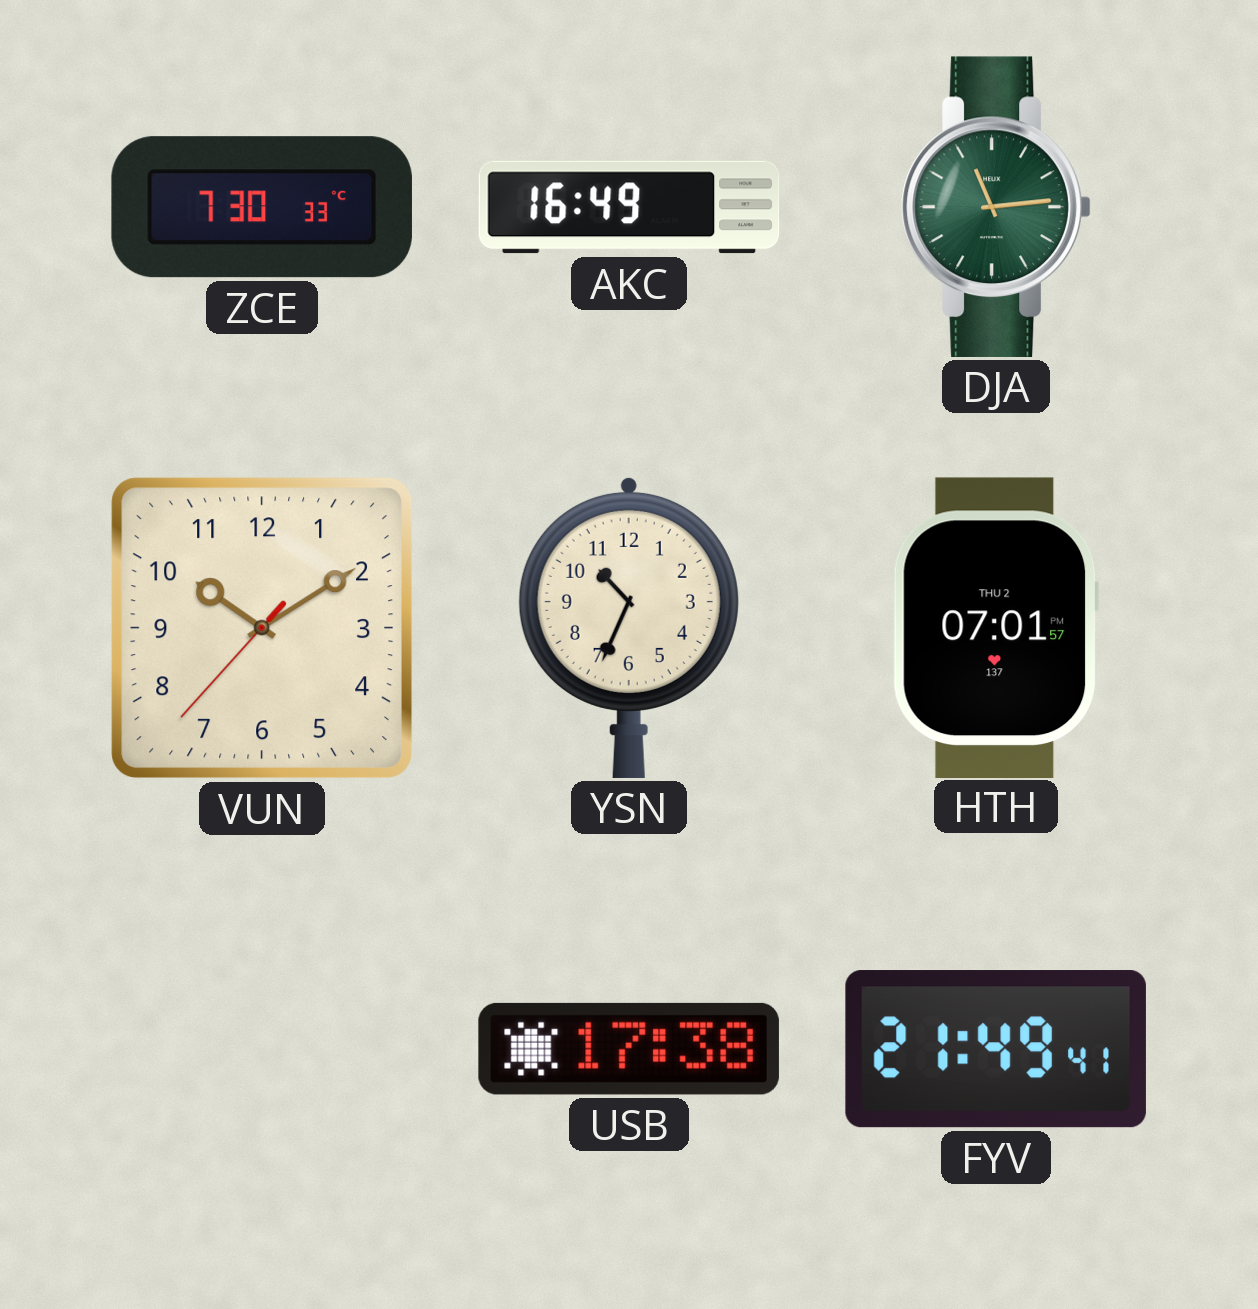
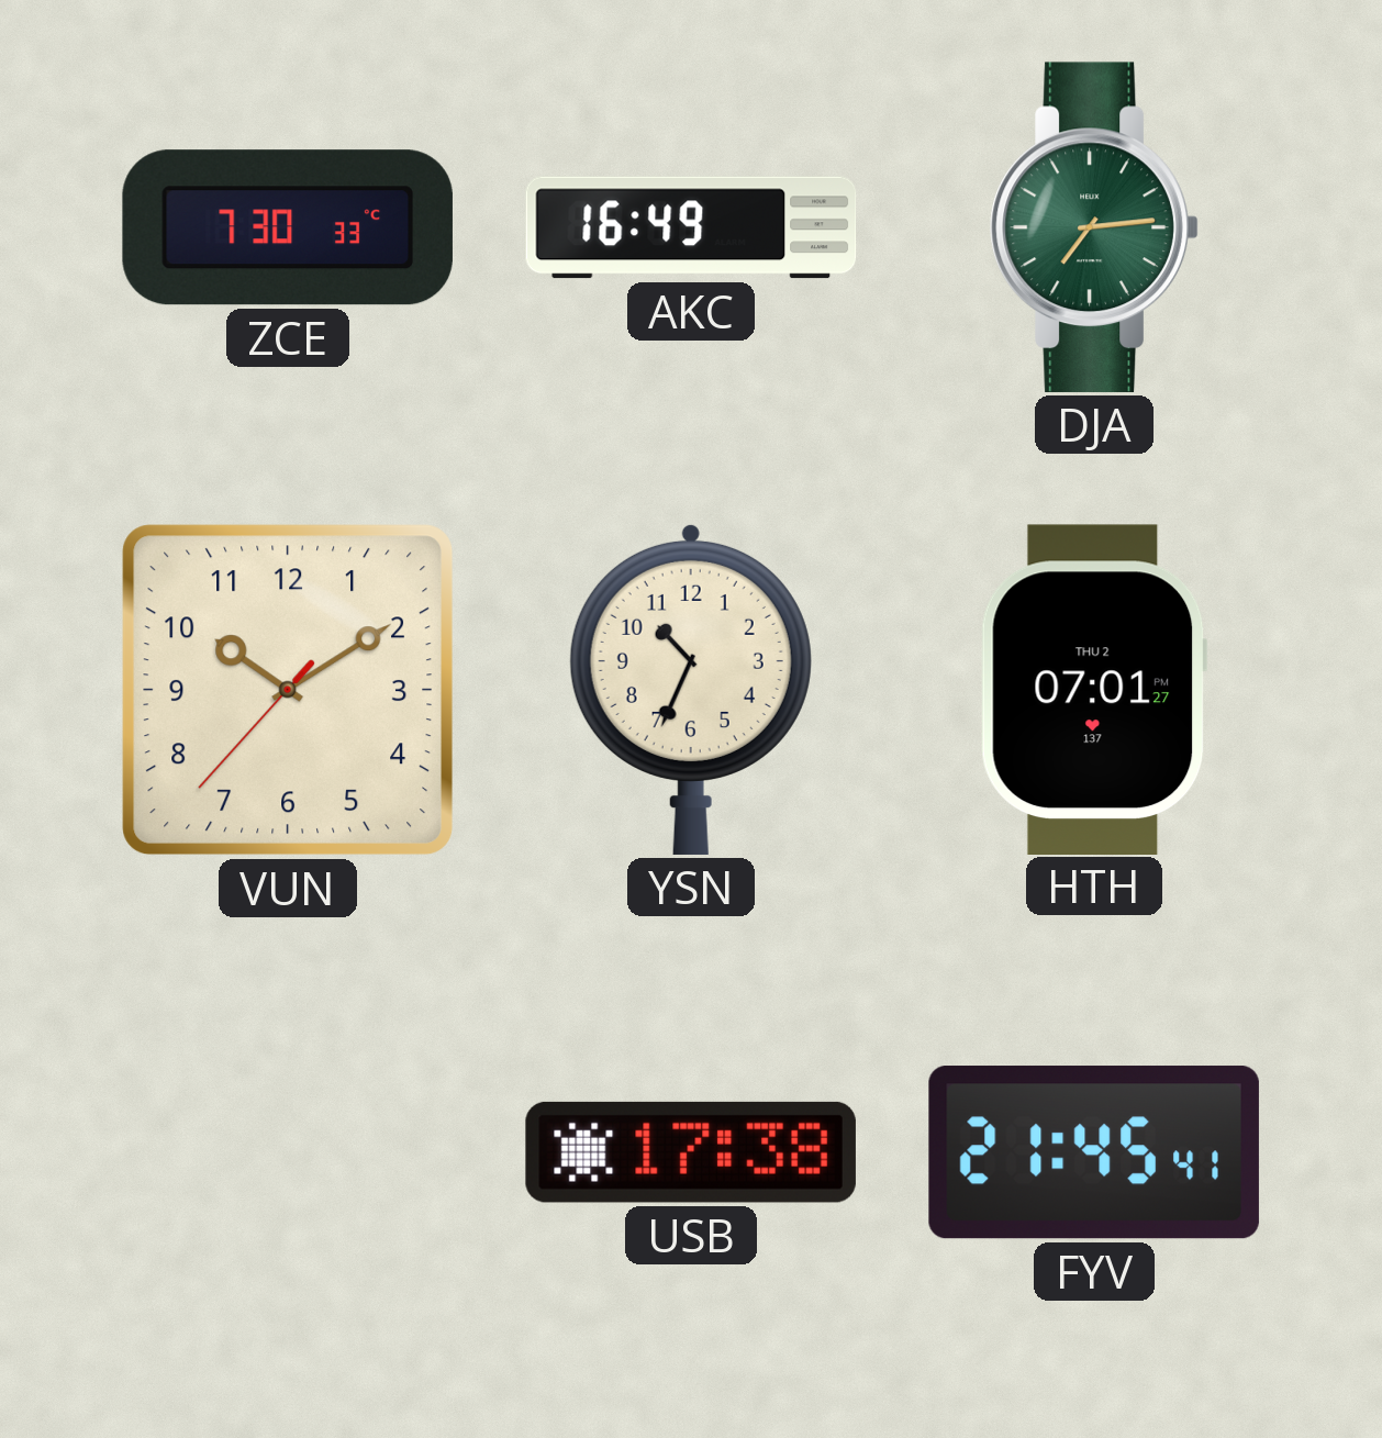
DJA: 11:14 -> 7:14
HTH: 07:01:57 PM -> 07:01:27 PM
FYV: 21:49 -> 21:45
